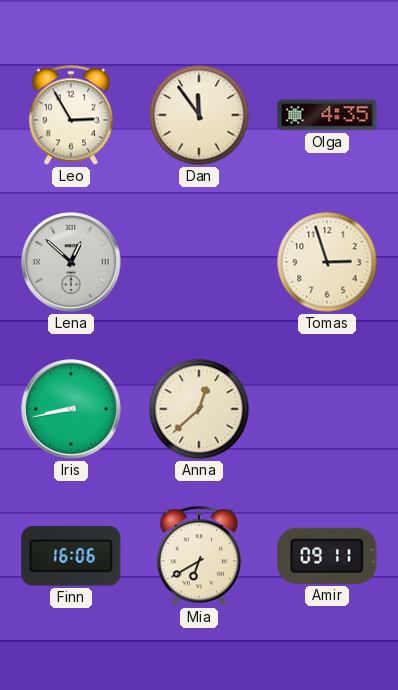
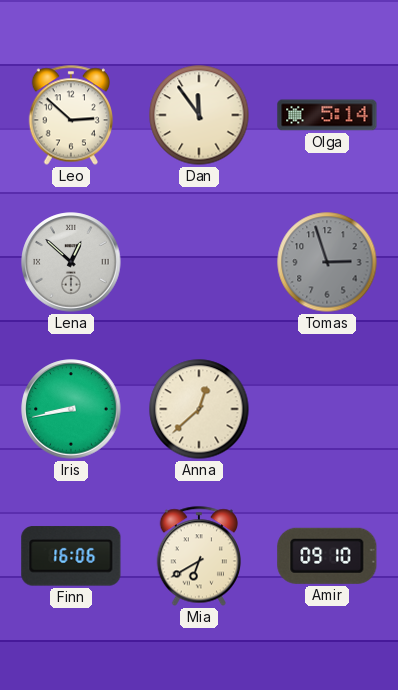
Leo: 2:55 -> 2:52
Olga: 4:35 -> 5:14
Tomas dial: cream -> grey
Amir: 09:11 -> 09:10
